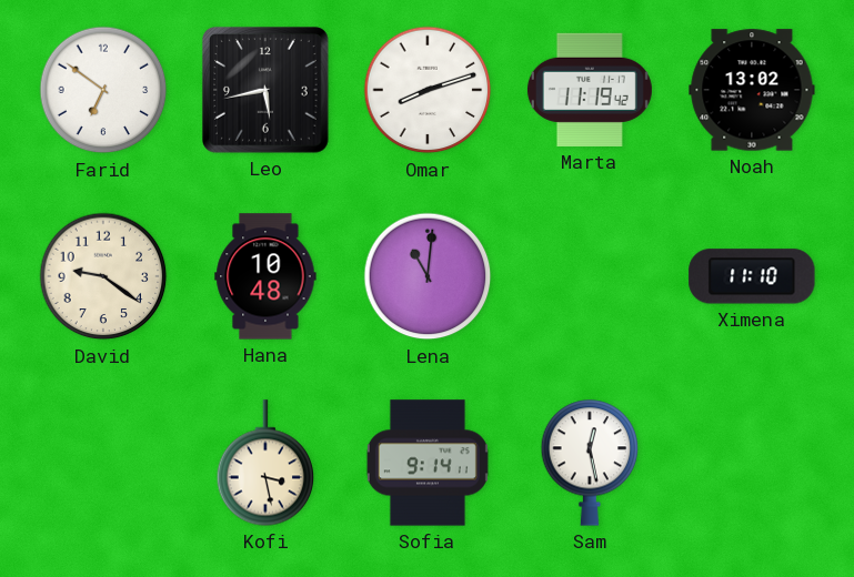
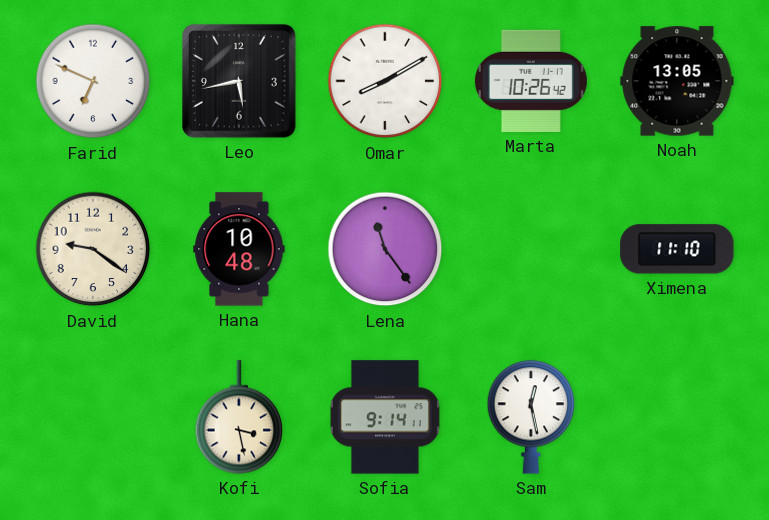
Farid: 6:51 -> 6:49
Omar: 8:12 -> 8:10
Marta: 11:19 -> 10:26
Noah: 13:02 -> 13:05
Lena: 11:01 -> 11:24
